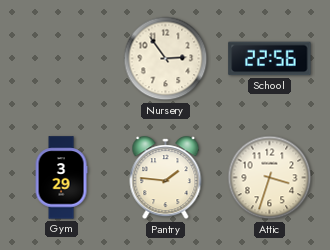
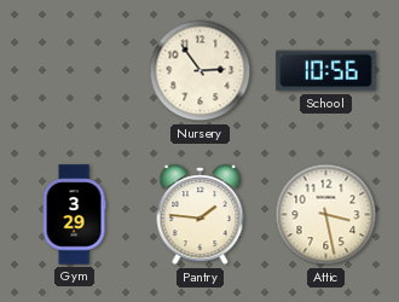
School: 22:56 -> 10:56
Attic: 3:33 -> 3:28
